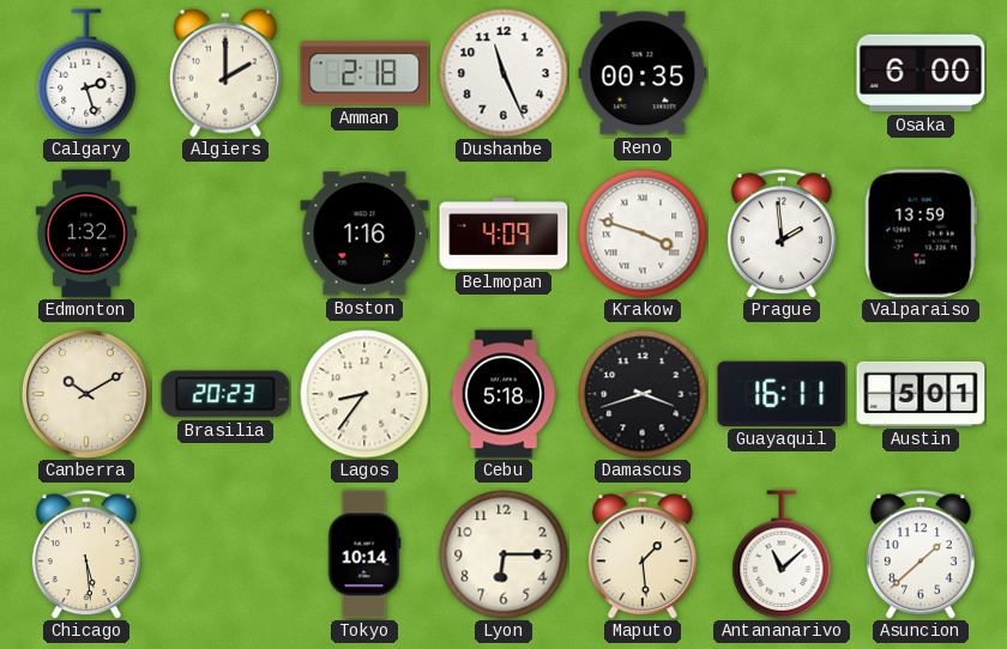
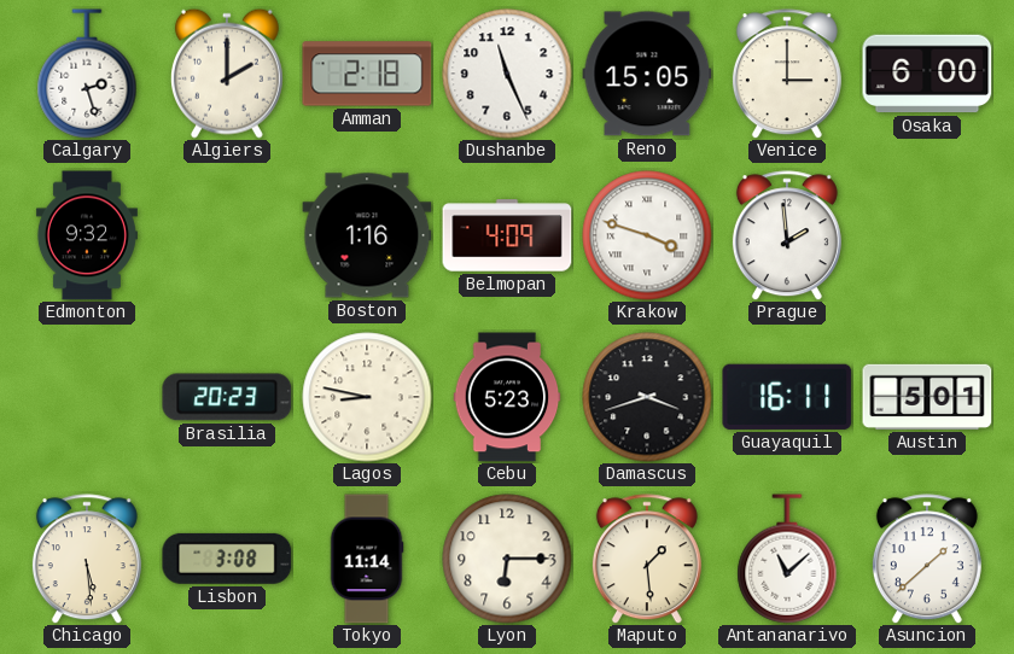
Reno: 00:35 -> 15:05
Venice: none -> 3:00
Edmonton: 1:32 -> 9:32
Valparaiso: 13:59 -> none
Canberra: 10:10 -> none
Lagos: 8:36 -> 8:47
Cebu: 5:18 -> 5:23
Lisbon: none -> 3:08
Tokyo: 10:14 -> 11:14
